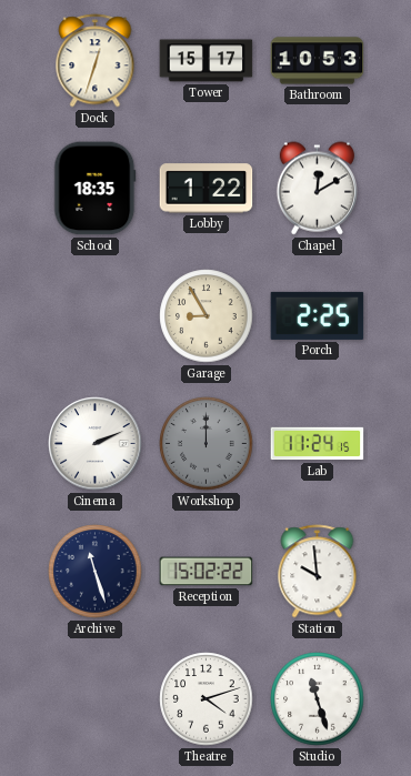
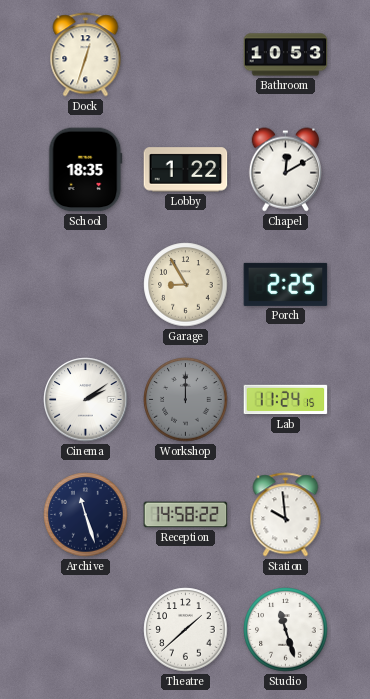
Tower: 15:17 -> none
Cinema: 2:11 -> 2:09
Reception: 15:02 -> 14:58
Theatre: 4:12 -> 1:38
